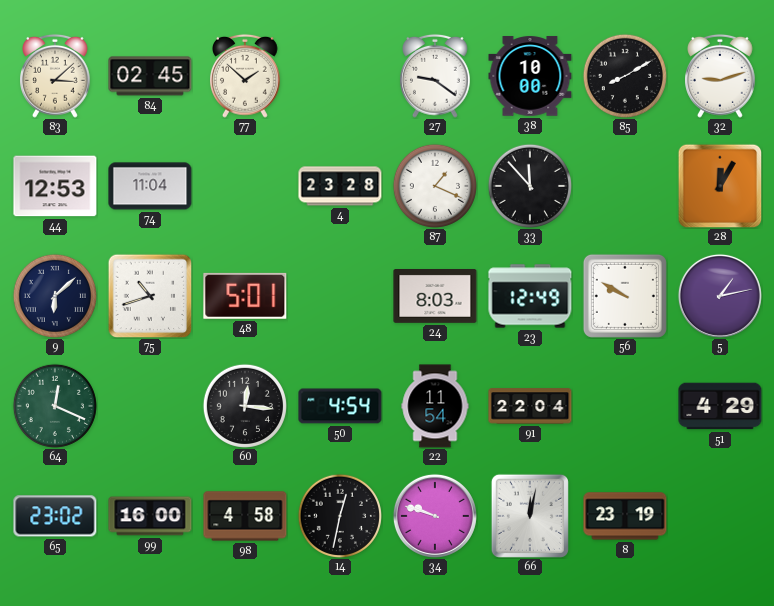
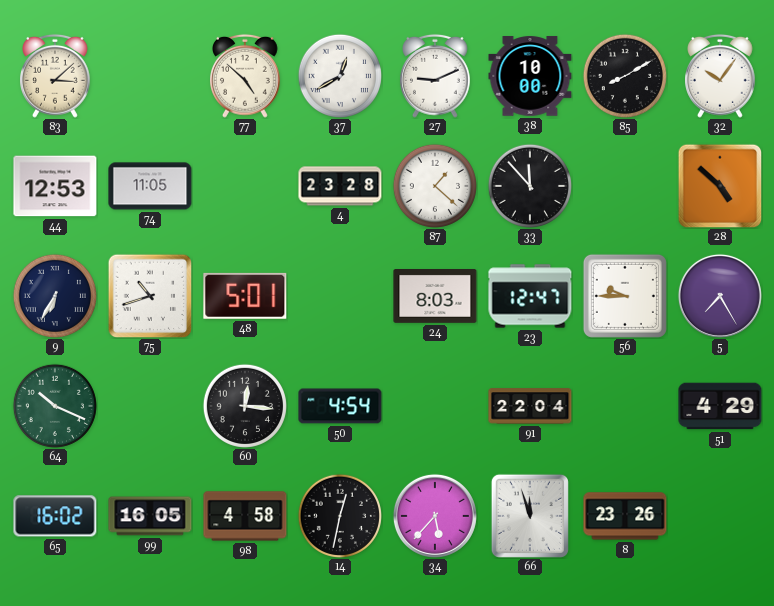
84: 02:45 -> none
77: 1:52 -> 4:52
37: none -> 12:40
27: 9:21 -> 9:11
32: 9:12 -> 10:06
74: 11:04 -> 11:05
87: 1:19 -> 1:22
28: 12:05 -> 4:52
9: 6:08 -> 6:35
23: 12:49 -> 12:47
56: 9:50 -> 9:45
5: 1:13 -> 7:25
64: 12:19 -> 10:19
22: 11:54 -> none
65: 23:02 -> 16:02
99: 16:00 -> 16:05
34: 9:48 -> 5:37
66: 12:02 -> 11:57
8: 23:19 -> 23:26
